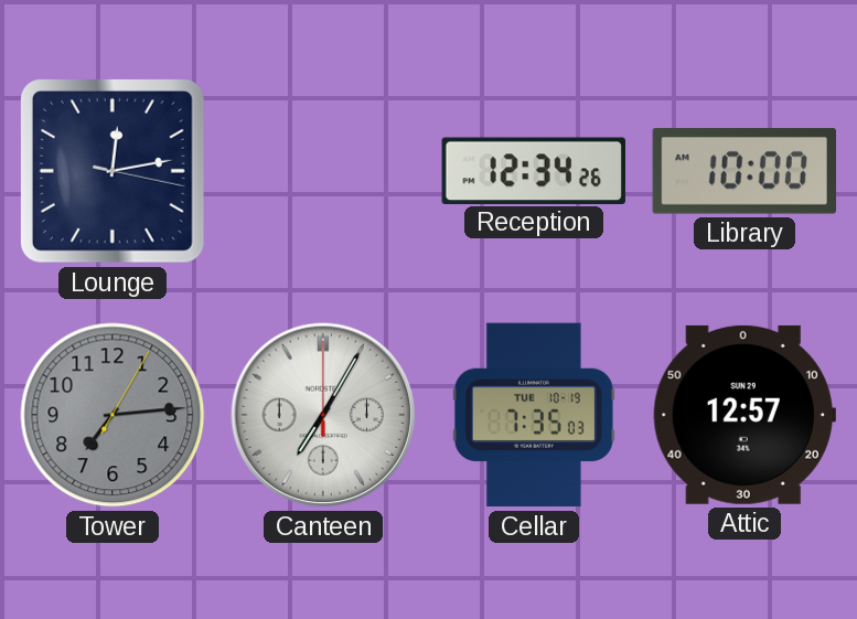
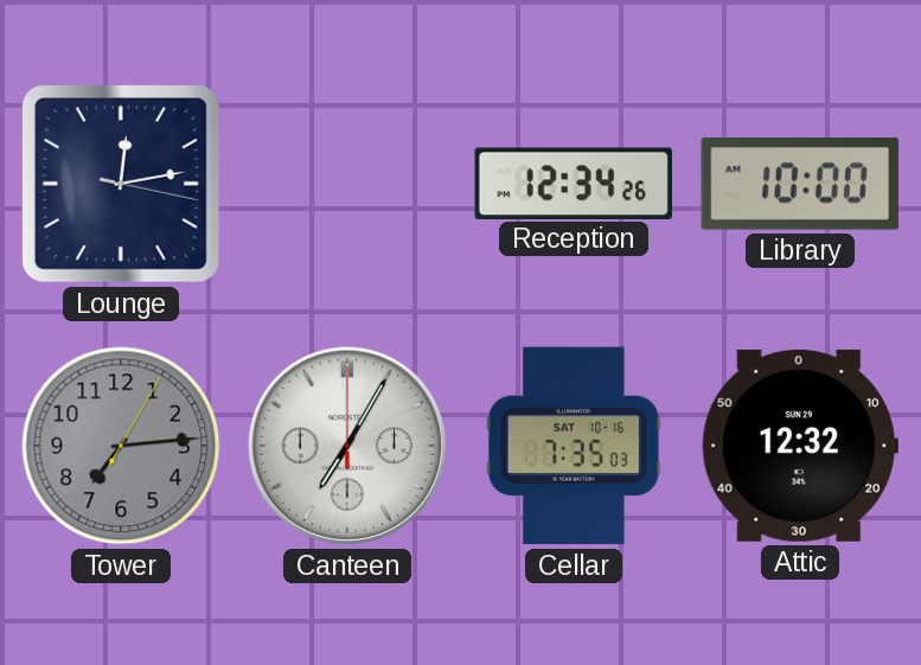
Cellar date: TUE 10-19 -> SAT 10-16
Attic: 12:57 -> 12:32
